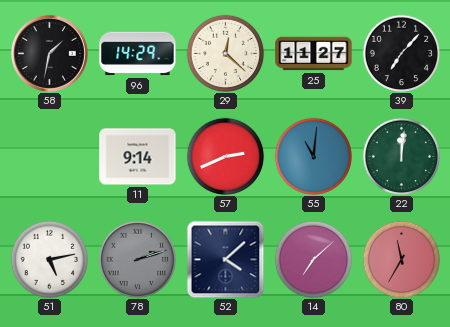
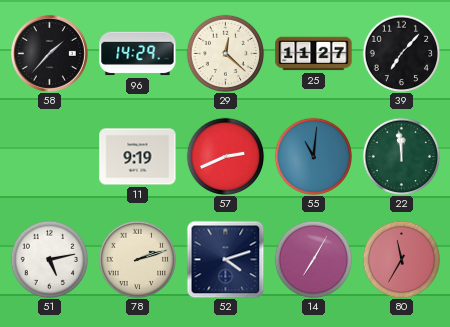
58: 1:32 -> 1:37
11: 9:14 -> 9:19
22: 12:01 -> 11:59
78 dial: grey -> cream
52: 4:08 -> 4:12
14: 7:08 -> 7:05
